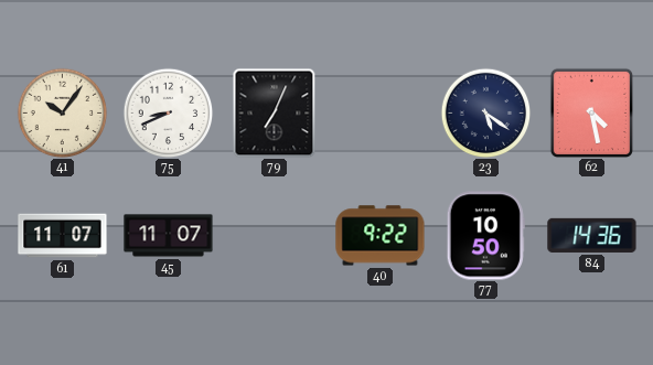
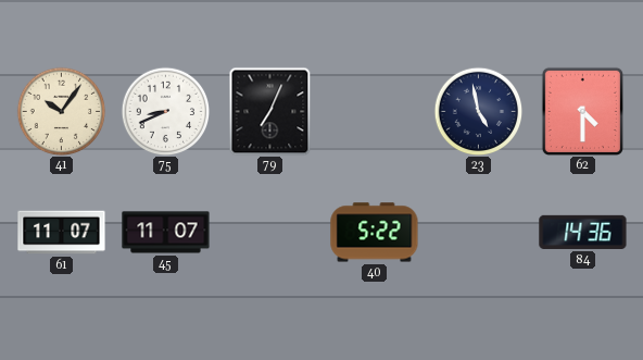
23: 5:21 -> 4:58
62: 4:28 -> 4:30
40: 9:22 -> 5:22
77: 10:50 -> none
